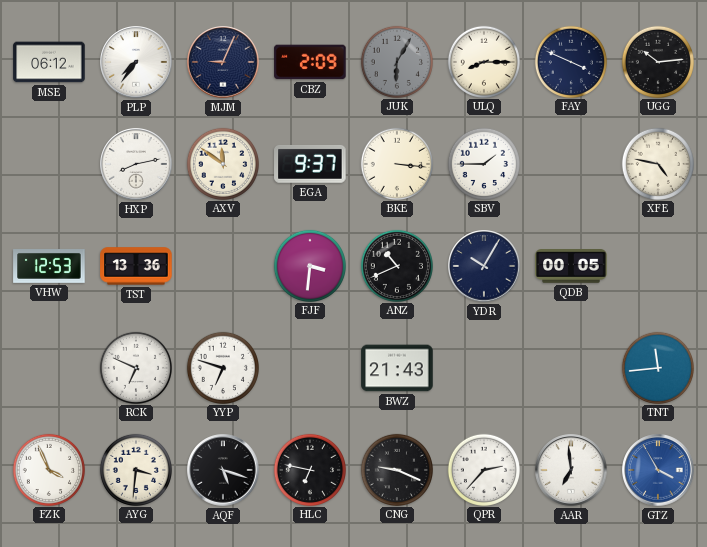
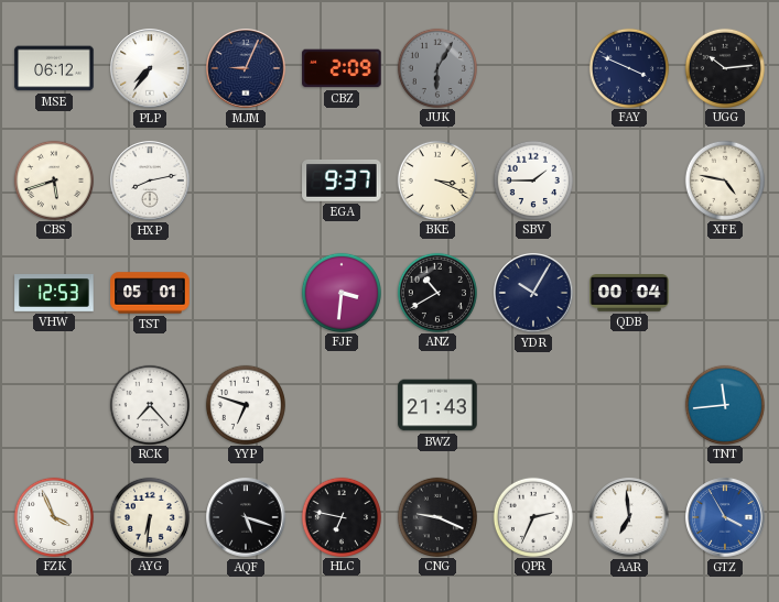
ULQ: 8:15 -> none
CBS: none -> 5:42
AXV: 11:51 -> none
BKE: 3:16 -> 3:19
TST: 13:36 -> 05:01
ANZ: 10:41 -> 10:40
QDB: 00:05 -> 00:04
RCK: 6:49 -> 7:23
AYG: 3:31 -> 6:31
QPR: 2:37 -> 2:34
